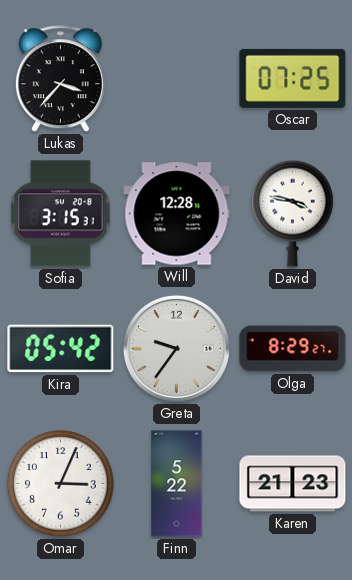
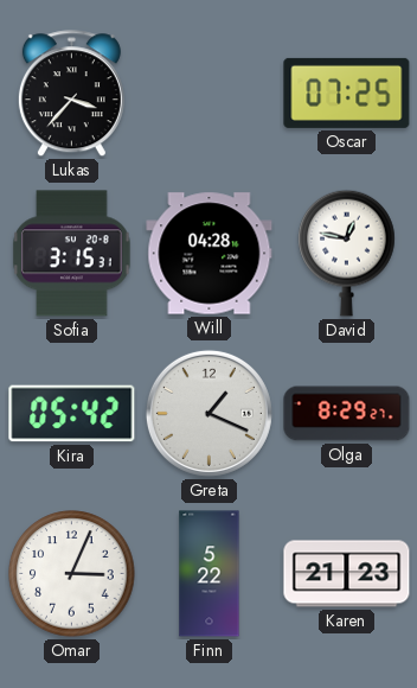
Will: 12:28 -> 04:28
David: 3:47 -> 12:47
Greta: 9:36 -> 1:19
